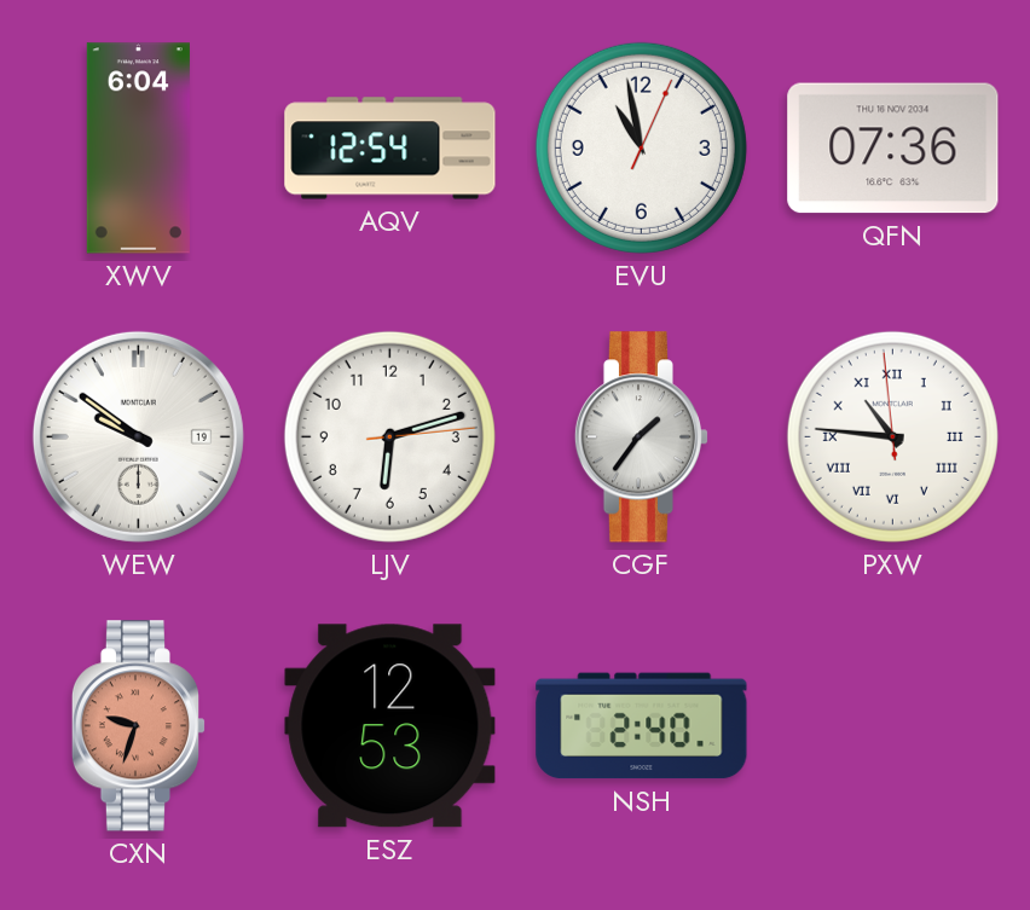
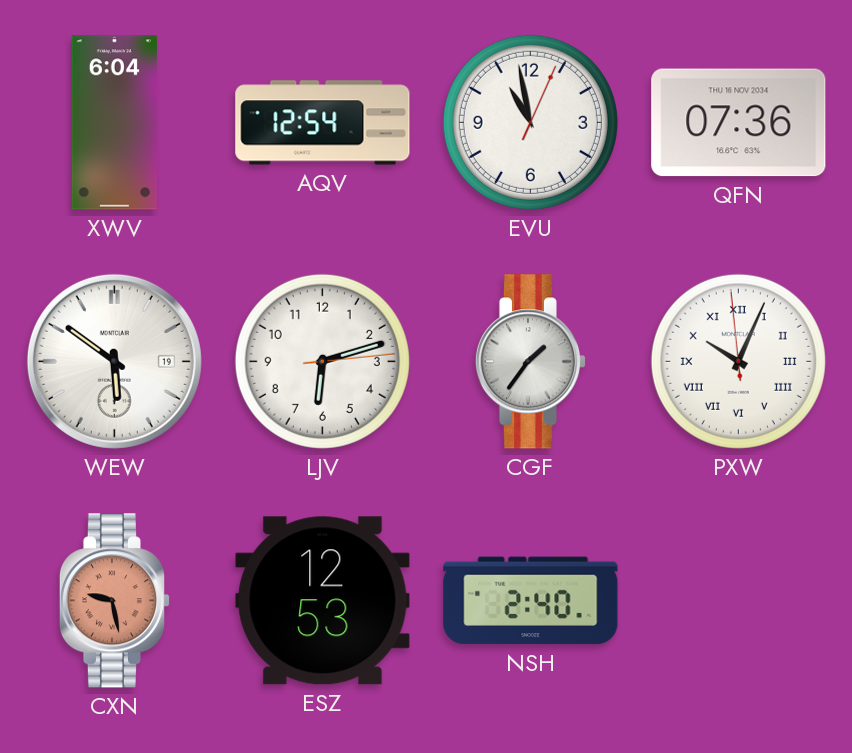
WEW: 9:51 -> 5:51
PXW: 10:45 -> 10:03
CXN: 9:33 -> 9:28
